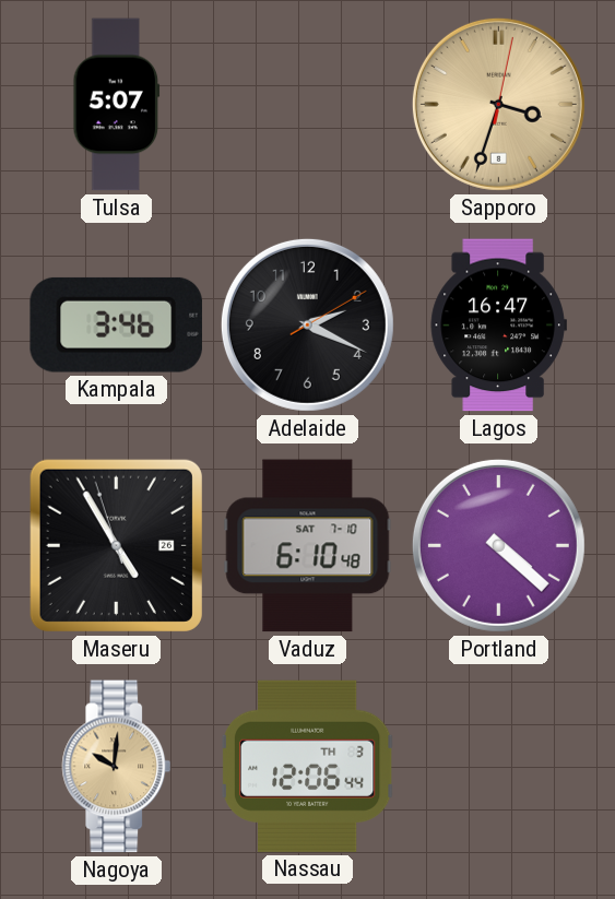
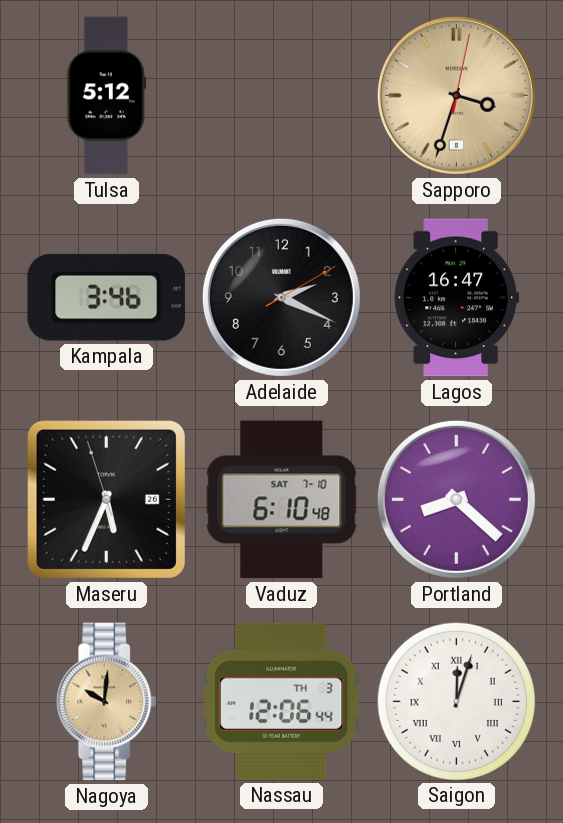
Tulsa: 5:07 -> 5:12
Maseru: 4:54 -> 5:33
Portland: 4:22 -> 8:22
Saigon: none -> 12:03
